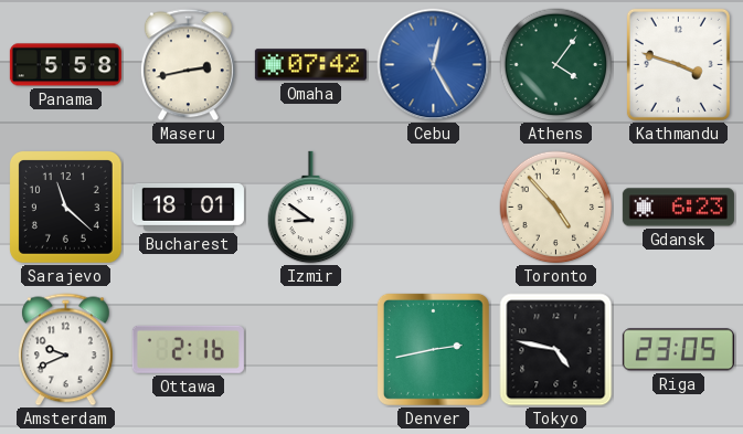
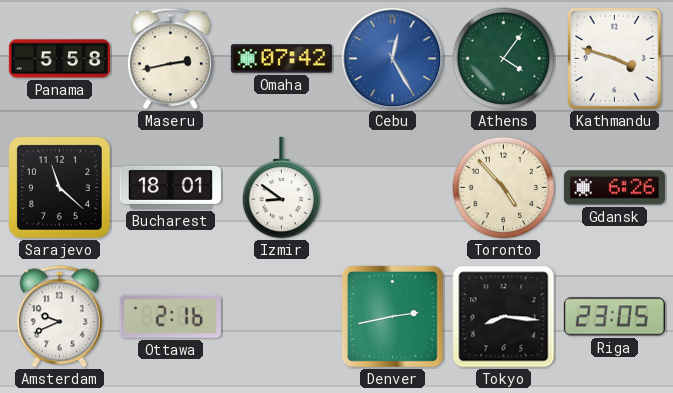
Gdansk: 6:23 -> 6:26
Tokyo: 4:47 -> 8:16
